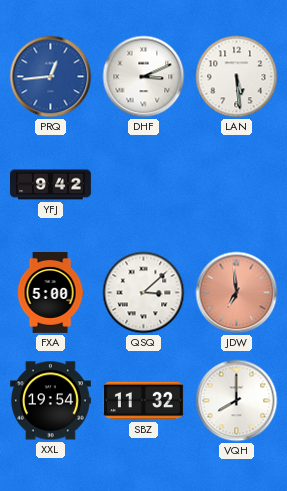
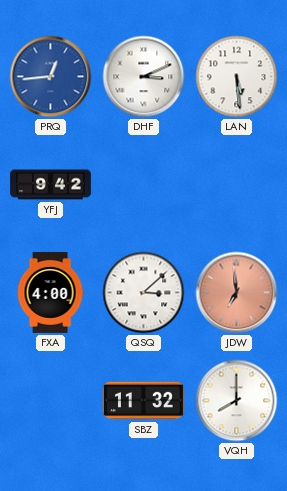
FXA: 5:00 -> 4:00
XXL: 19:54 -> none
